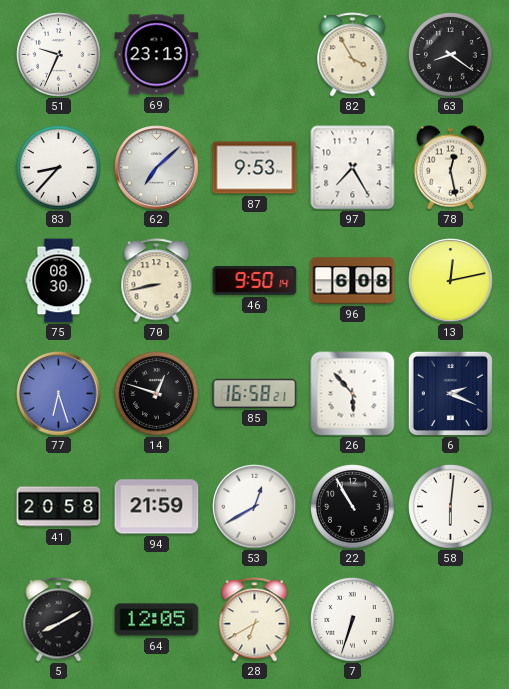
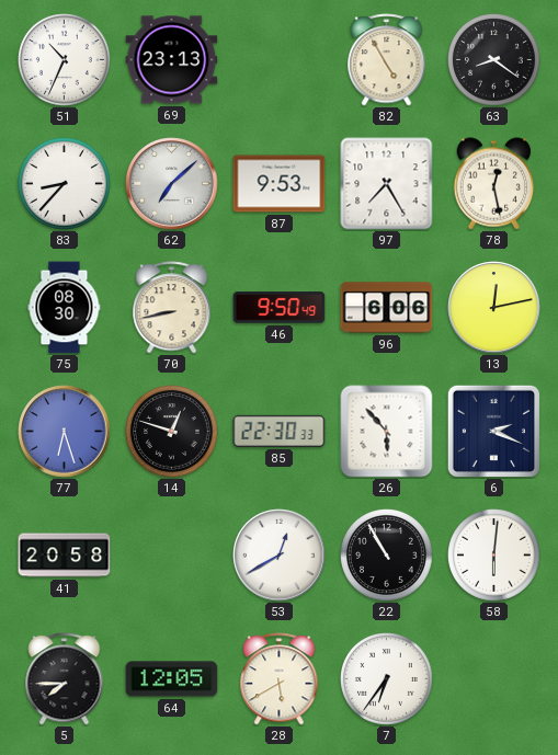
51: 9:34 -> 10:34
82: 3:55 -> 4:55
46: 9:50:14 -> 9:50:49
96: 6:08 -> 6:06
85: 16:58 -> 22:30
94: 21:59 -> none
5: 8:10 -> 7:45
28: 6:40 -> 5:40
7: 6:33 -> 6:36
